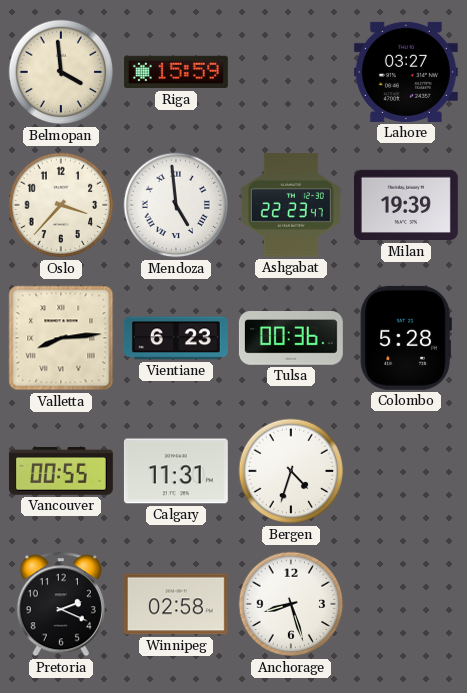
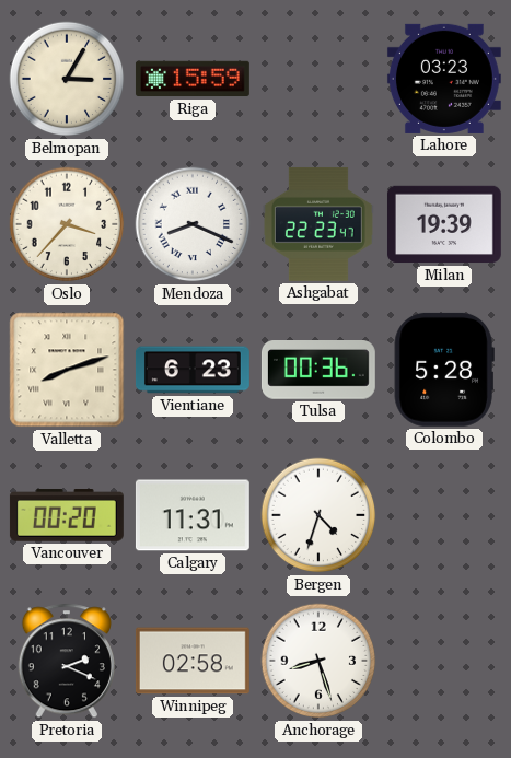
Belmopan: 3:59 -> 3:05
Lahore: 03:27 -> 03:23
Mendoza: 4:59 -> 8:19
Valletta: 8:14 -> 8:12
Vancouver: 00:55 -> 00:20
